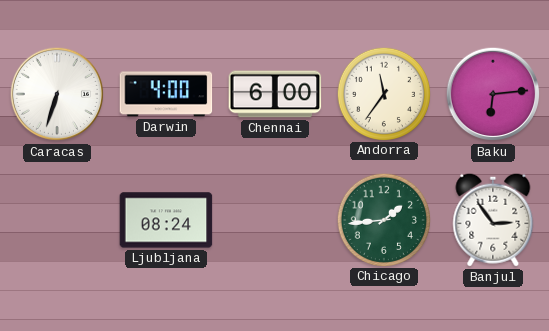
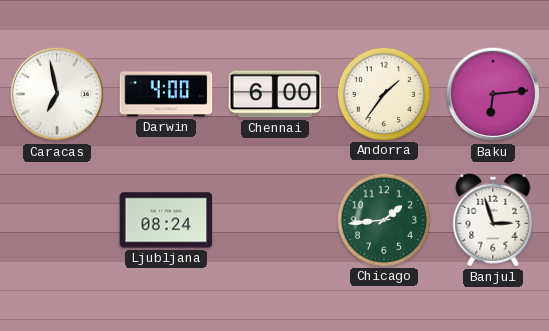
Caracas: 6:33 -> 6:58
Andorra: 11:36 -> 1:36
Banjul: 2:54 -> 2:57
